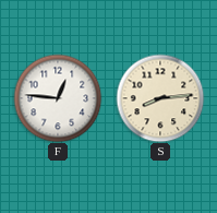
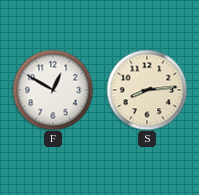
F: 12:46 -> 12:50
